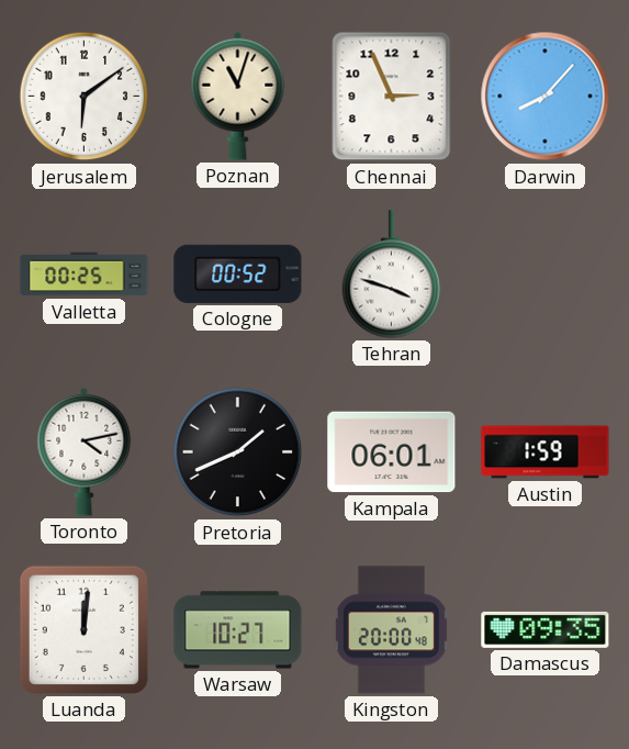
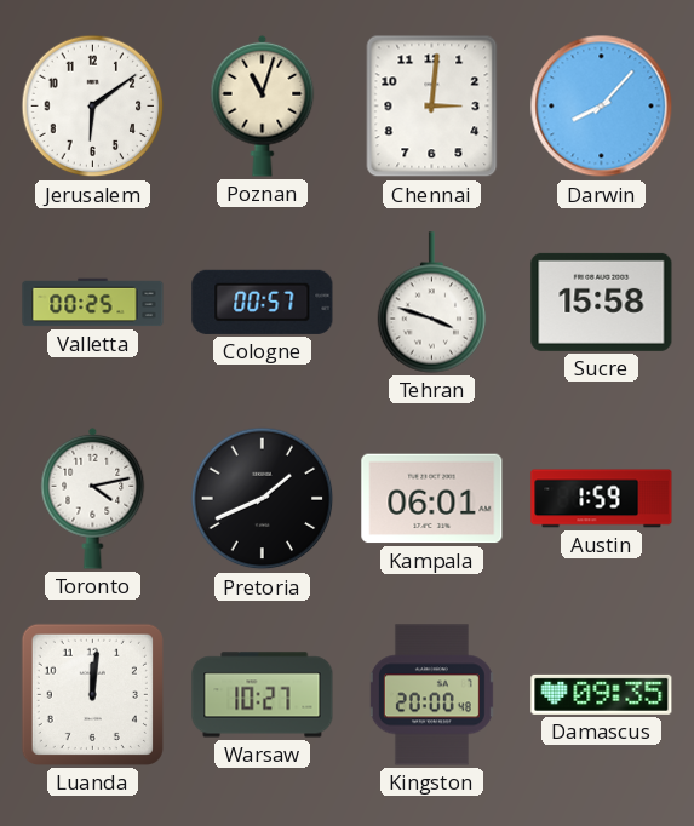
Chennai: 2:56 -> 3:01
Cologne: 00:52 -> 00:57
Sucre: none -> 15:58
